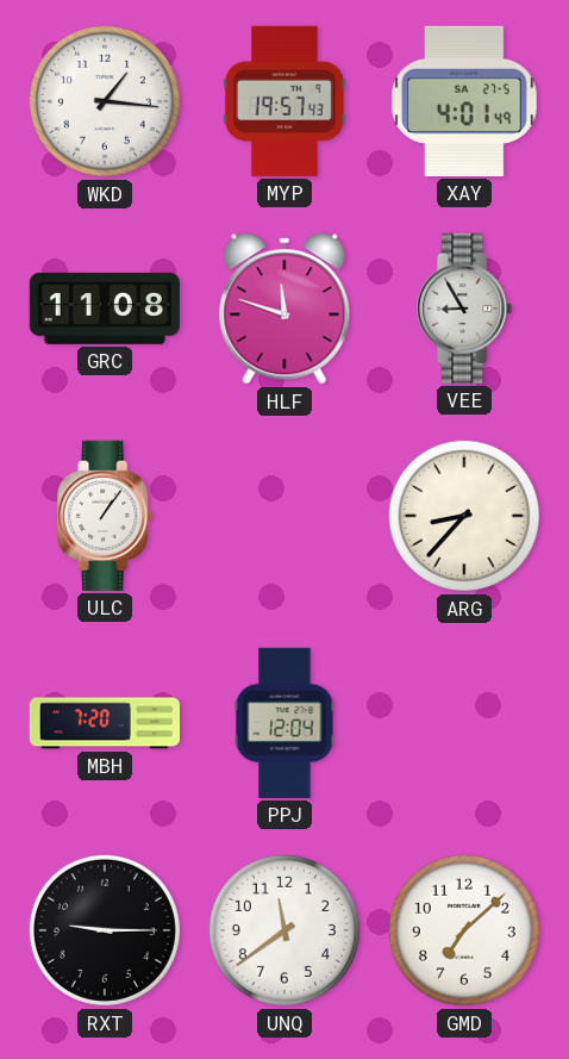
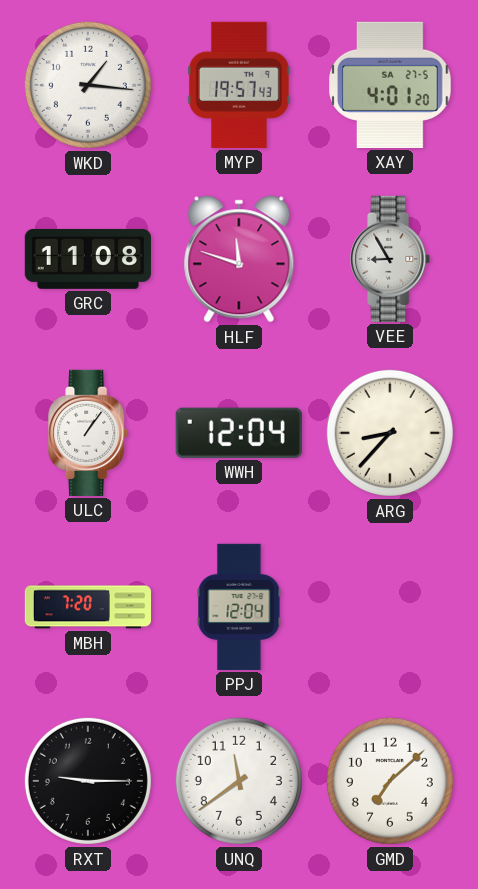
XAY: 4:01:49 -> 4:01:20
WWH: none -> 12:04
